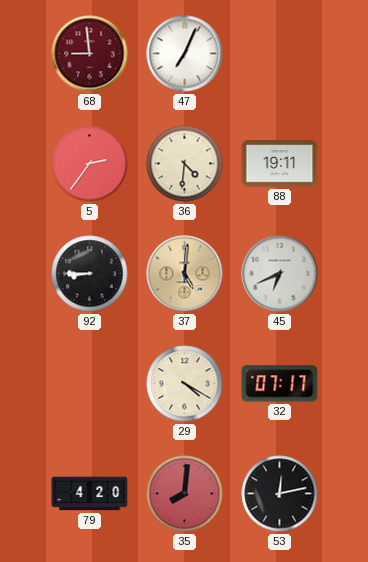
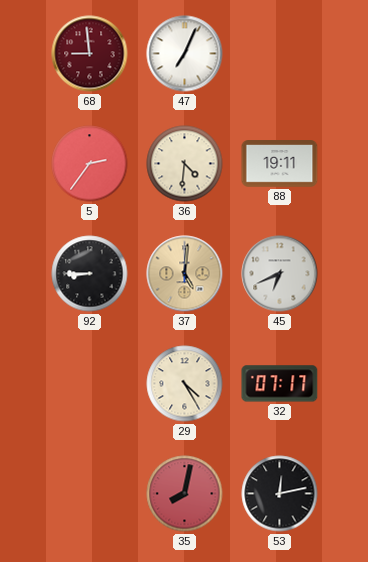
29: 4:20 -> 4:25
79: 4:20 -> none
35: 8:01 -> 8:02
